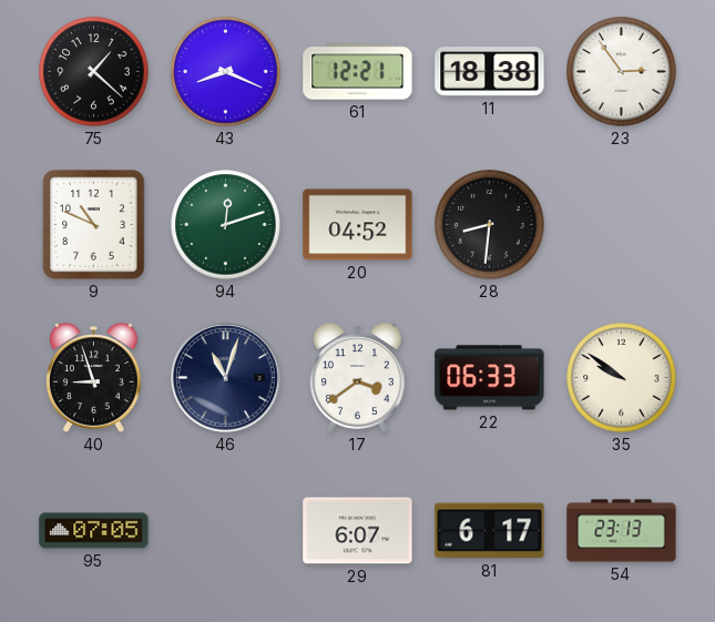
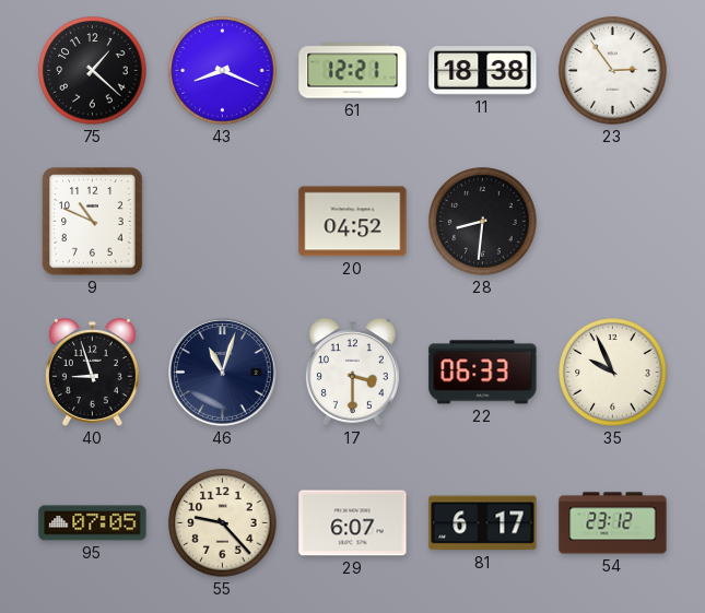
94: 12:12 -> none
17: 3:39 -> 3:30
35: 9:51 -> 9:56
55: none -> 9:23
54: 23:13 -> 23:12
